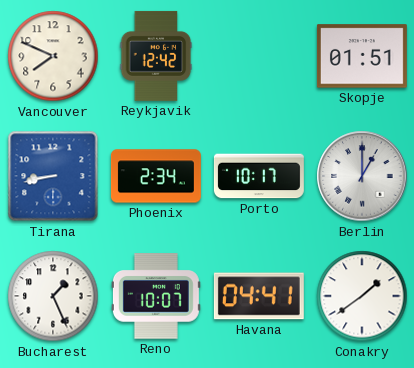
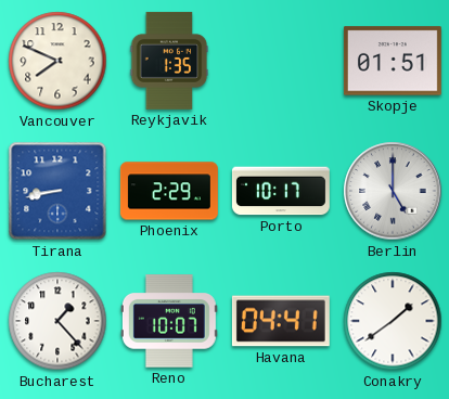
Reykjavik: 12:42 -> 1:35
Phoenix: 2:34 -> 2:29
Berlin: 1:00 -> 5:00
Bucharest: 1:26 -> 1:23
